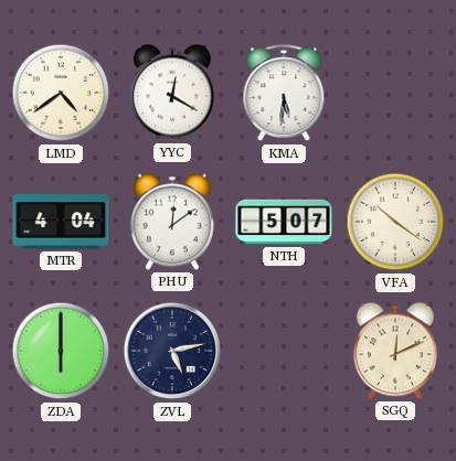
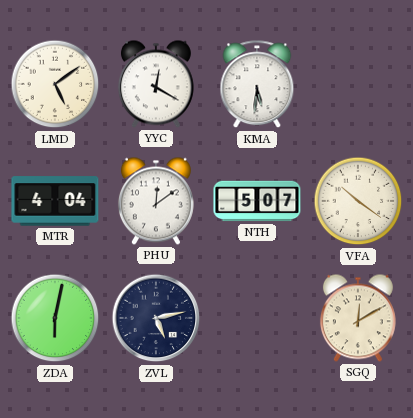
LMD: 4:39 -> 5:09
ZDA: 6:00 -> 6:02
SGQ: 12:11 -> 12:10
